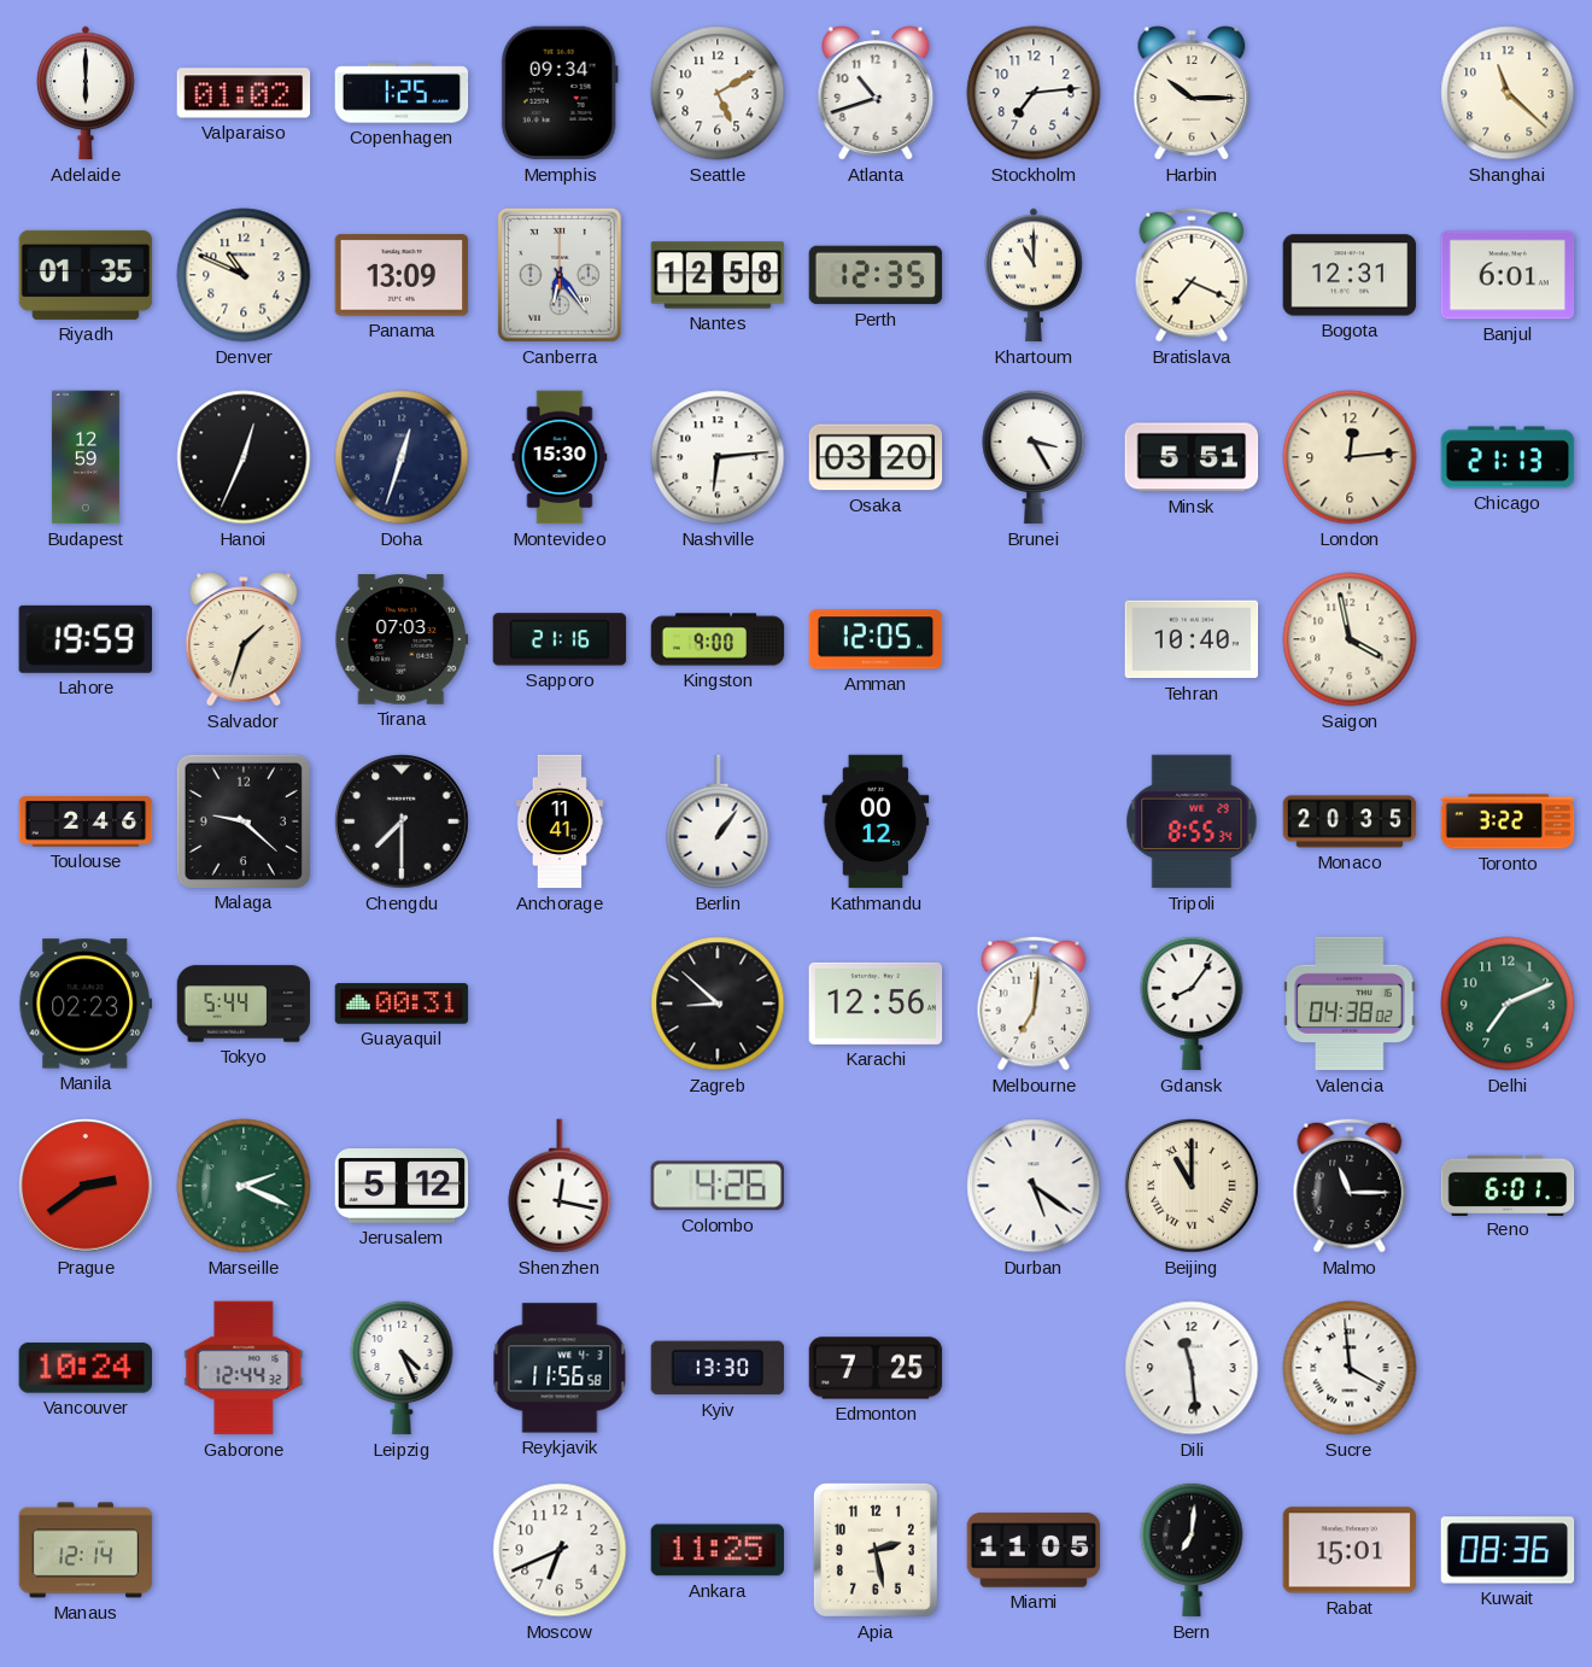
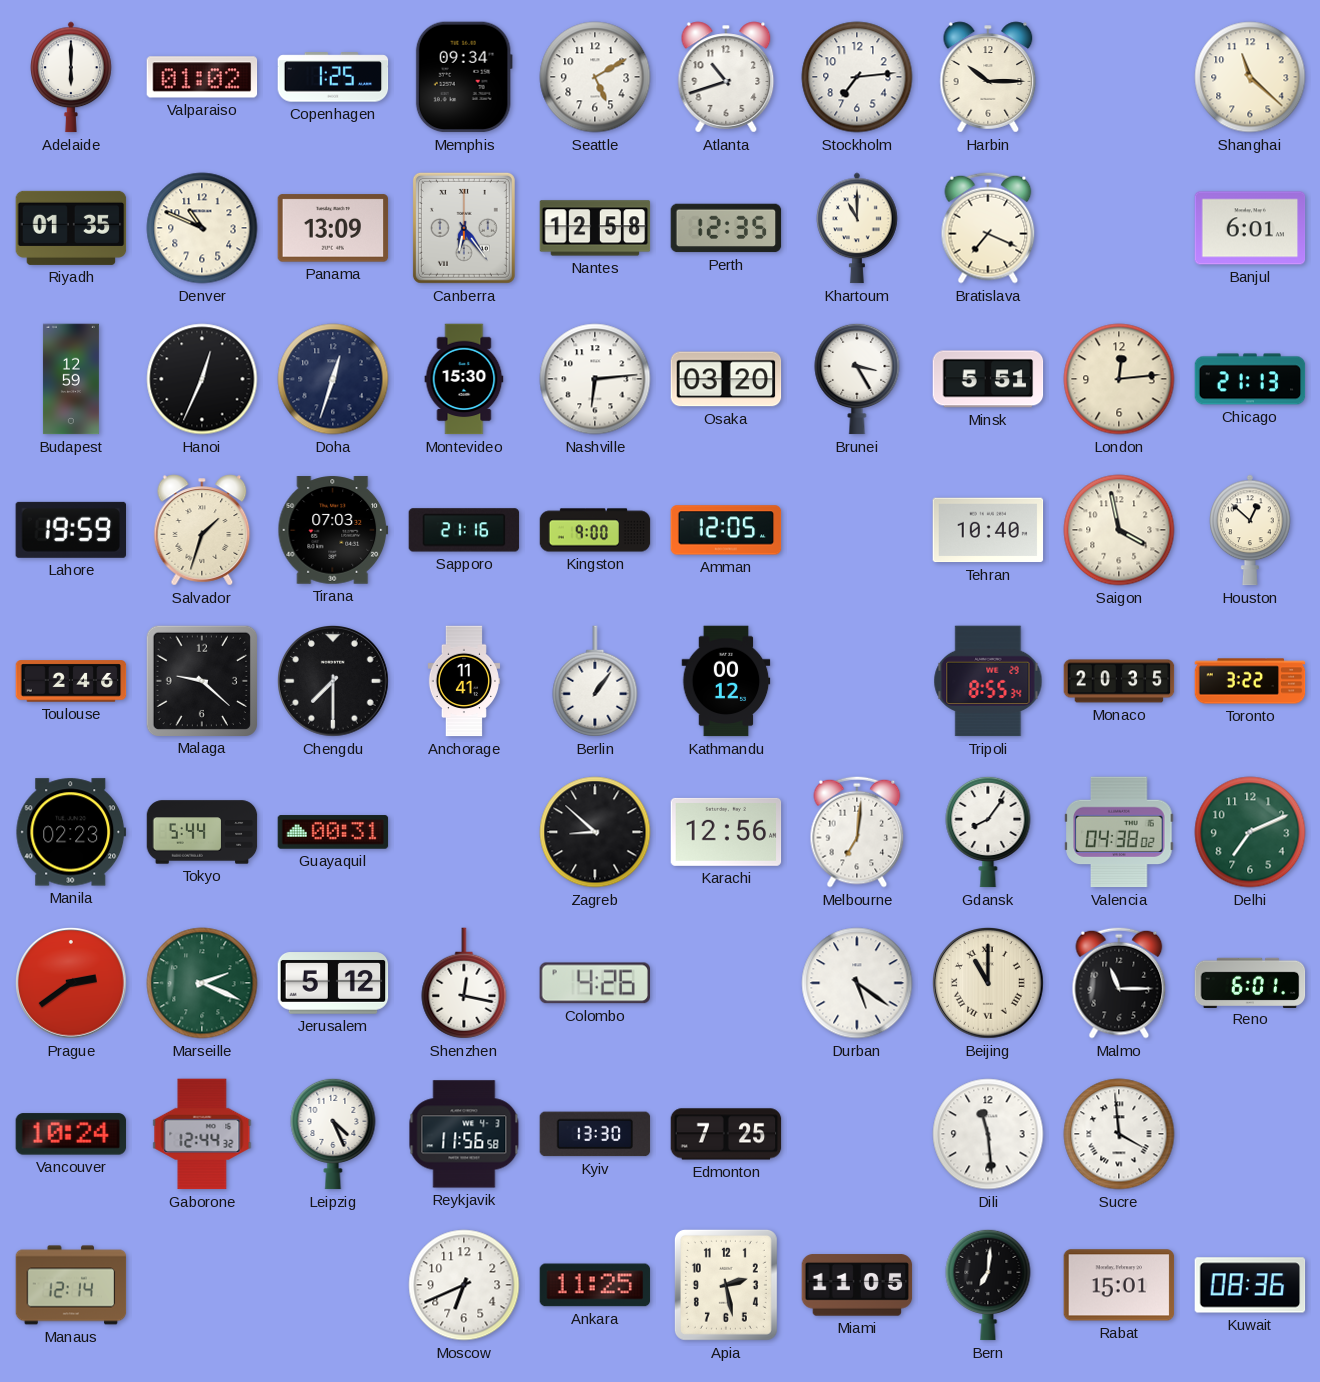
Bogota: 12:31 -> none
Houston: none -> 12:52
